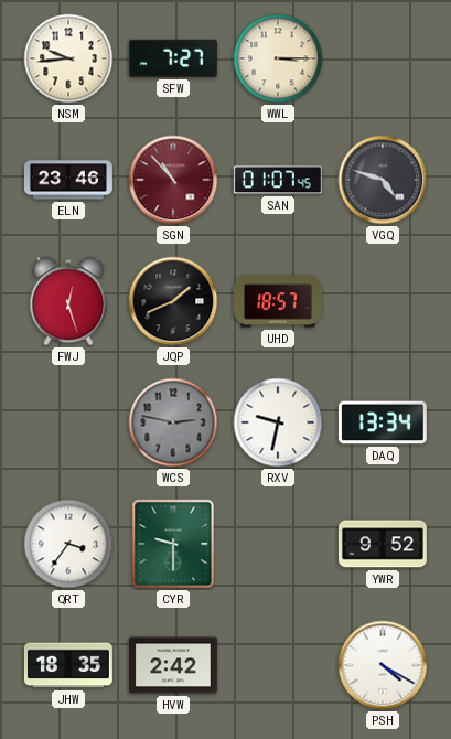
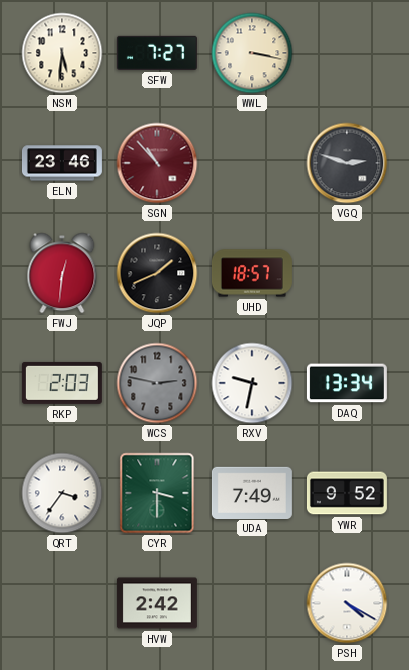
NSM: 9:44 -> 5:31
WWL: 3:15 -> 3:17
SAN: 01:07 -> none
VGQ: 4:48 -> 2:48
FWJ: 12:27 -> 12:31
RKP: none -> 2:03
CYR: 9:30 -> 3:30
UDA: none -> 7:49
JHW: 18:35 -> none
